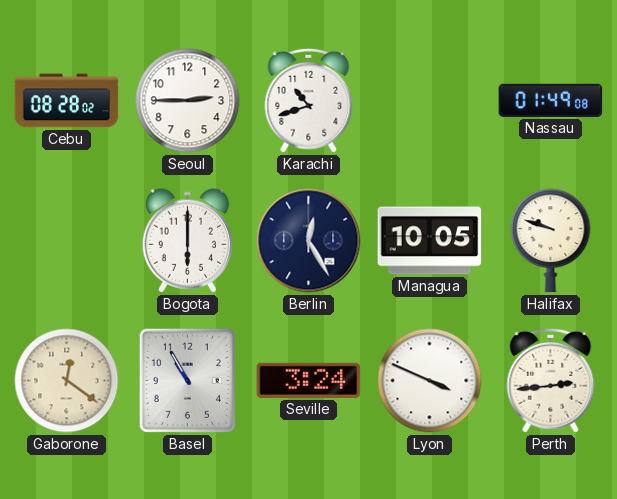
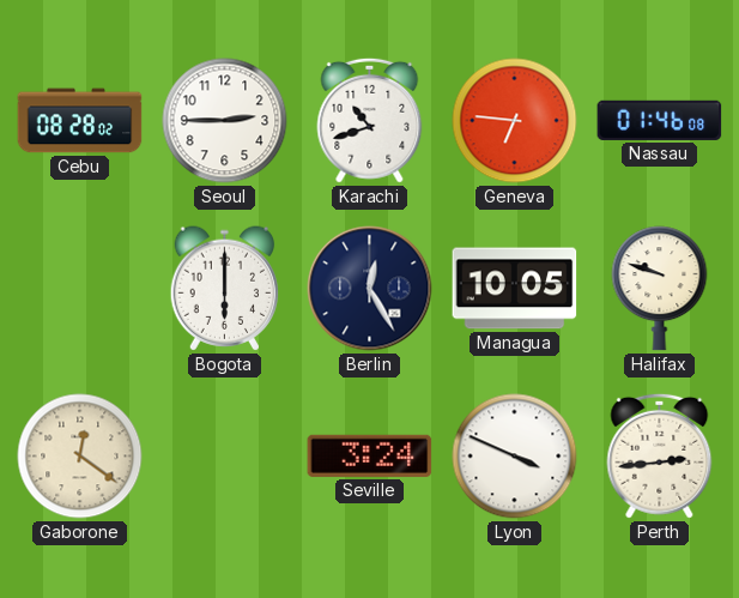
Geneva: none -> 6:46
Nassau: 01:49 -> 01:46
Basel: 10:55 -> none
